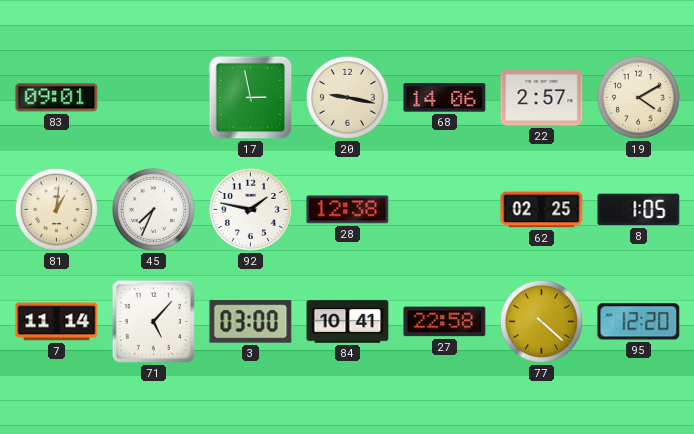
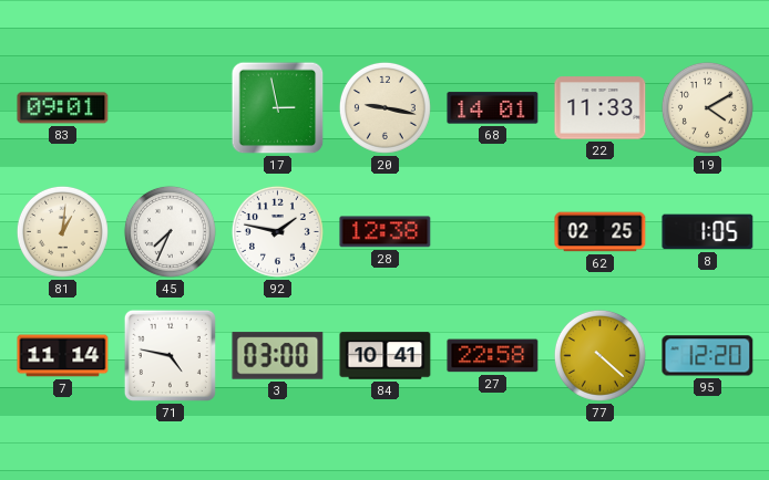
68: 14:06 -> 14:01
22: 2:57 -> 11:33
71: 5:07 -> 4:47
